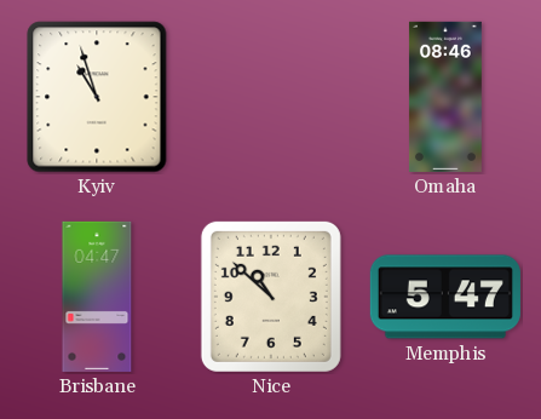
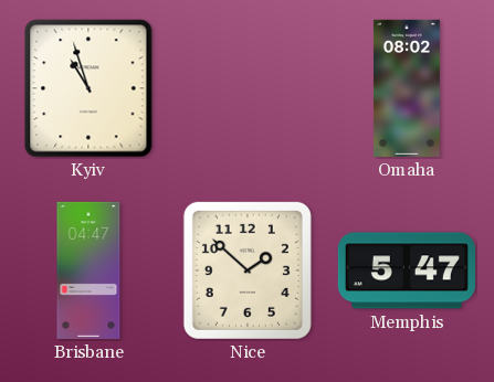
Omaha: 08:46 -> 08:02
Nice: 10:52 -> 1:52
